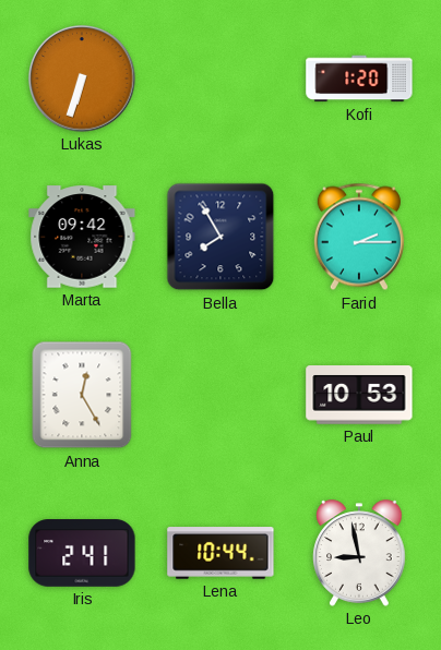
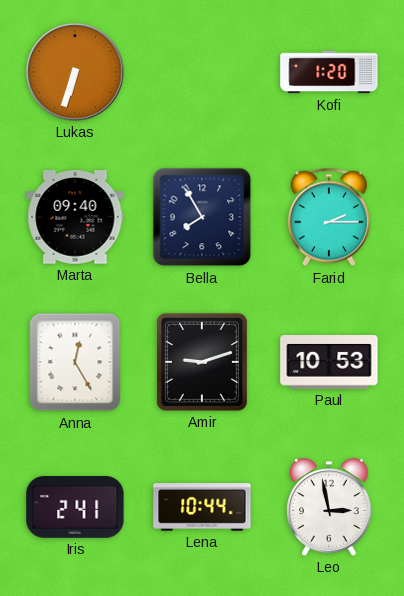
Marta: 09:42 -> 09:40
Amir: none -> 9:12
Leo: 8:58 -> 2:58
